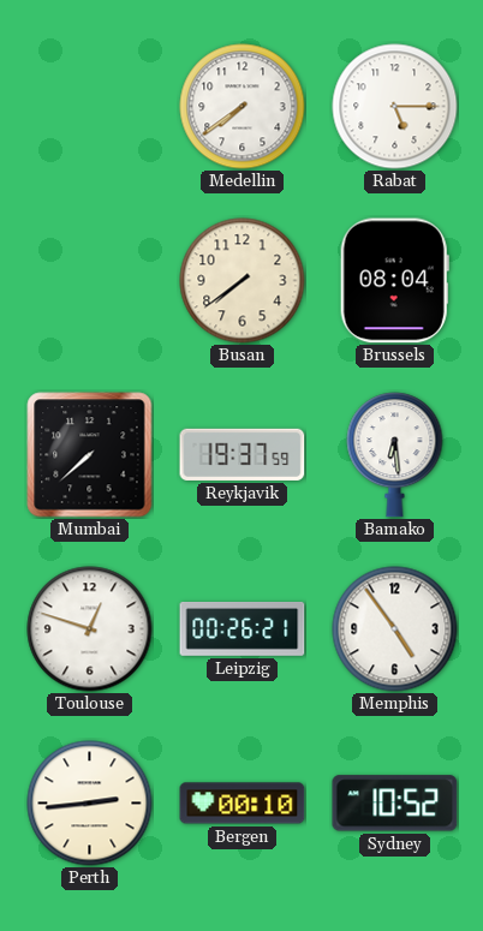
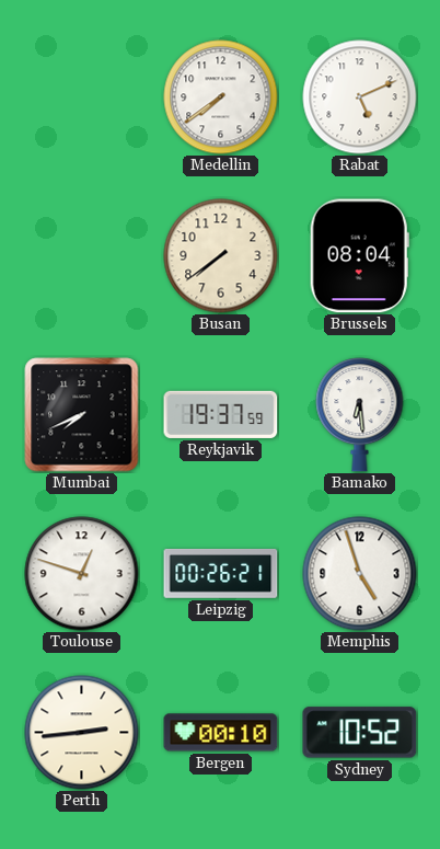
Rabat: 5:15 -> 5:11
Mumbai: 7:38 -> 7:41
Memphis: 4:54 -> 4:57
